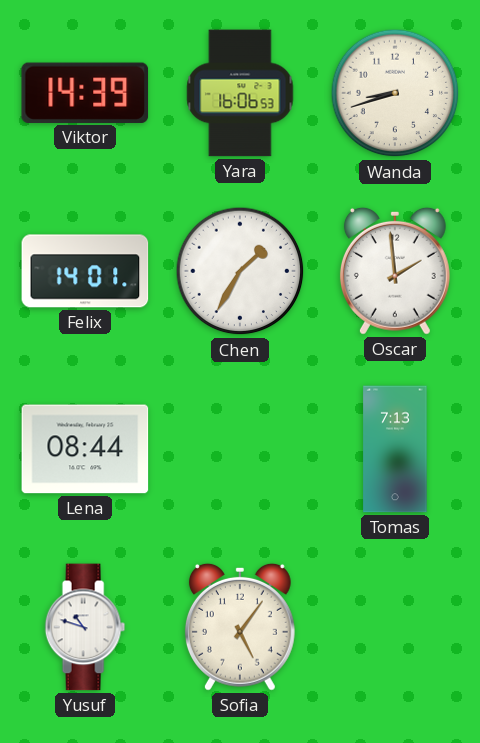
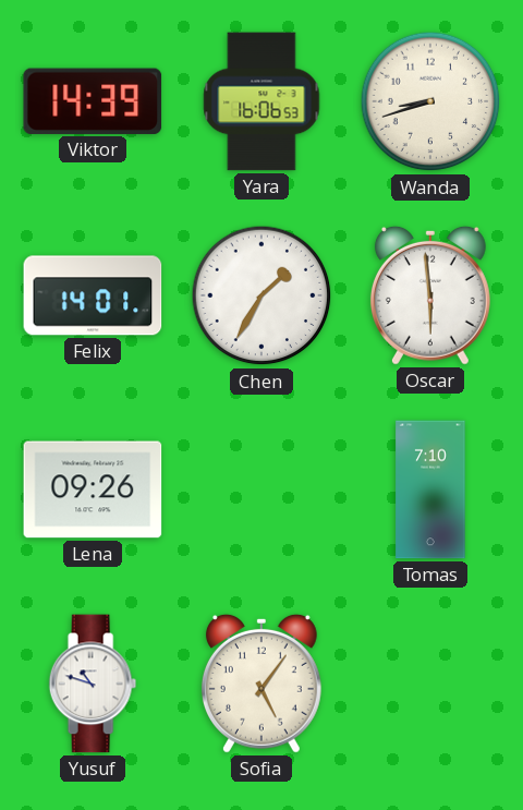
Oscar: 1:59 -> 5:59
Lena: 08:44 -> 09:26
Tomas: 7:13 -> 7:10
